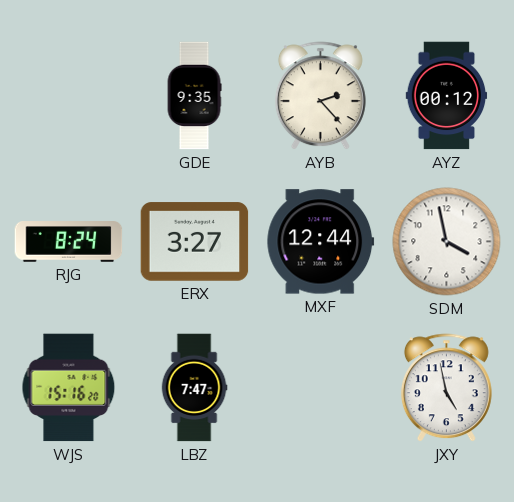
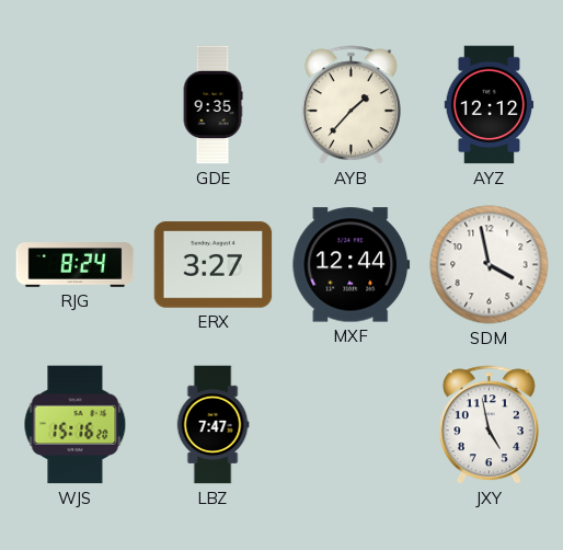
AYB: 2:23 -> 1:37
AYZ: 00:12 -> 12:12
